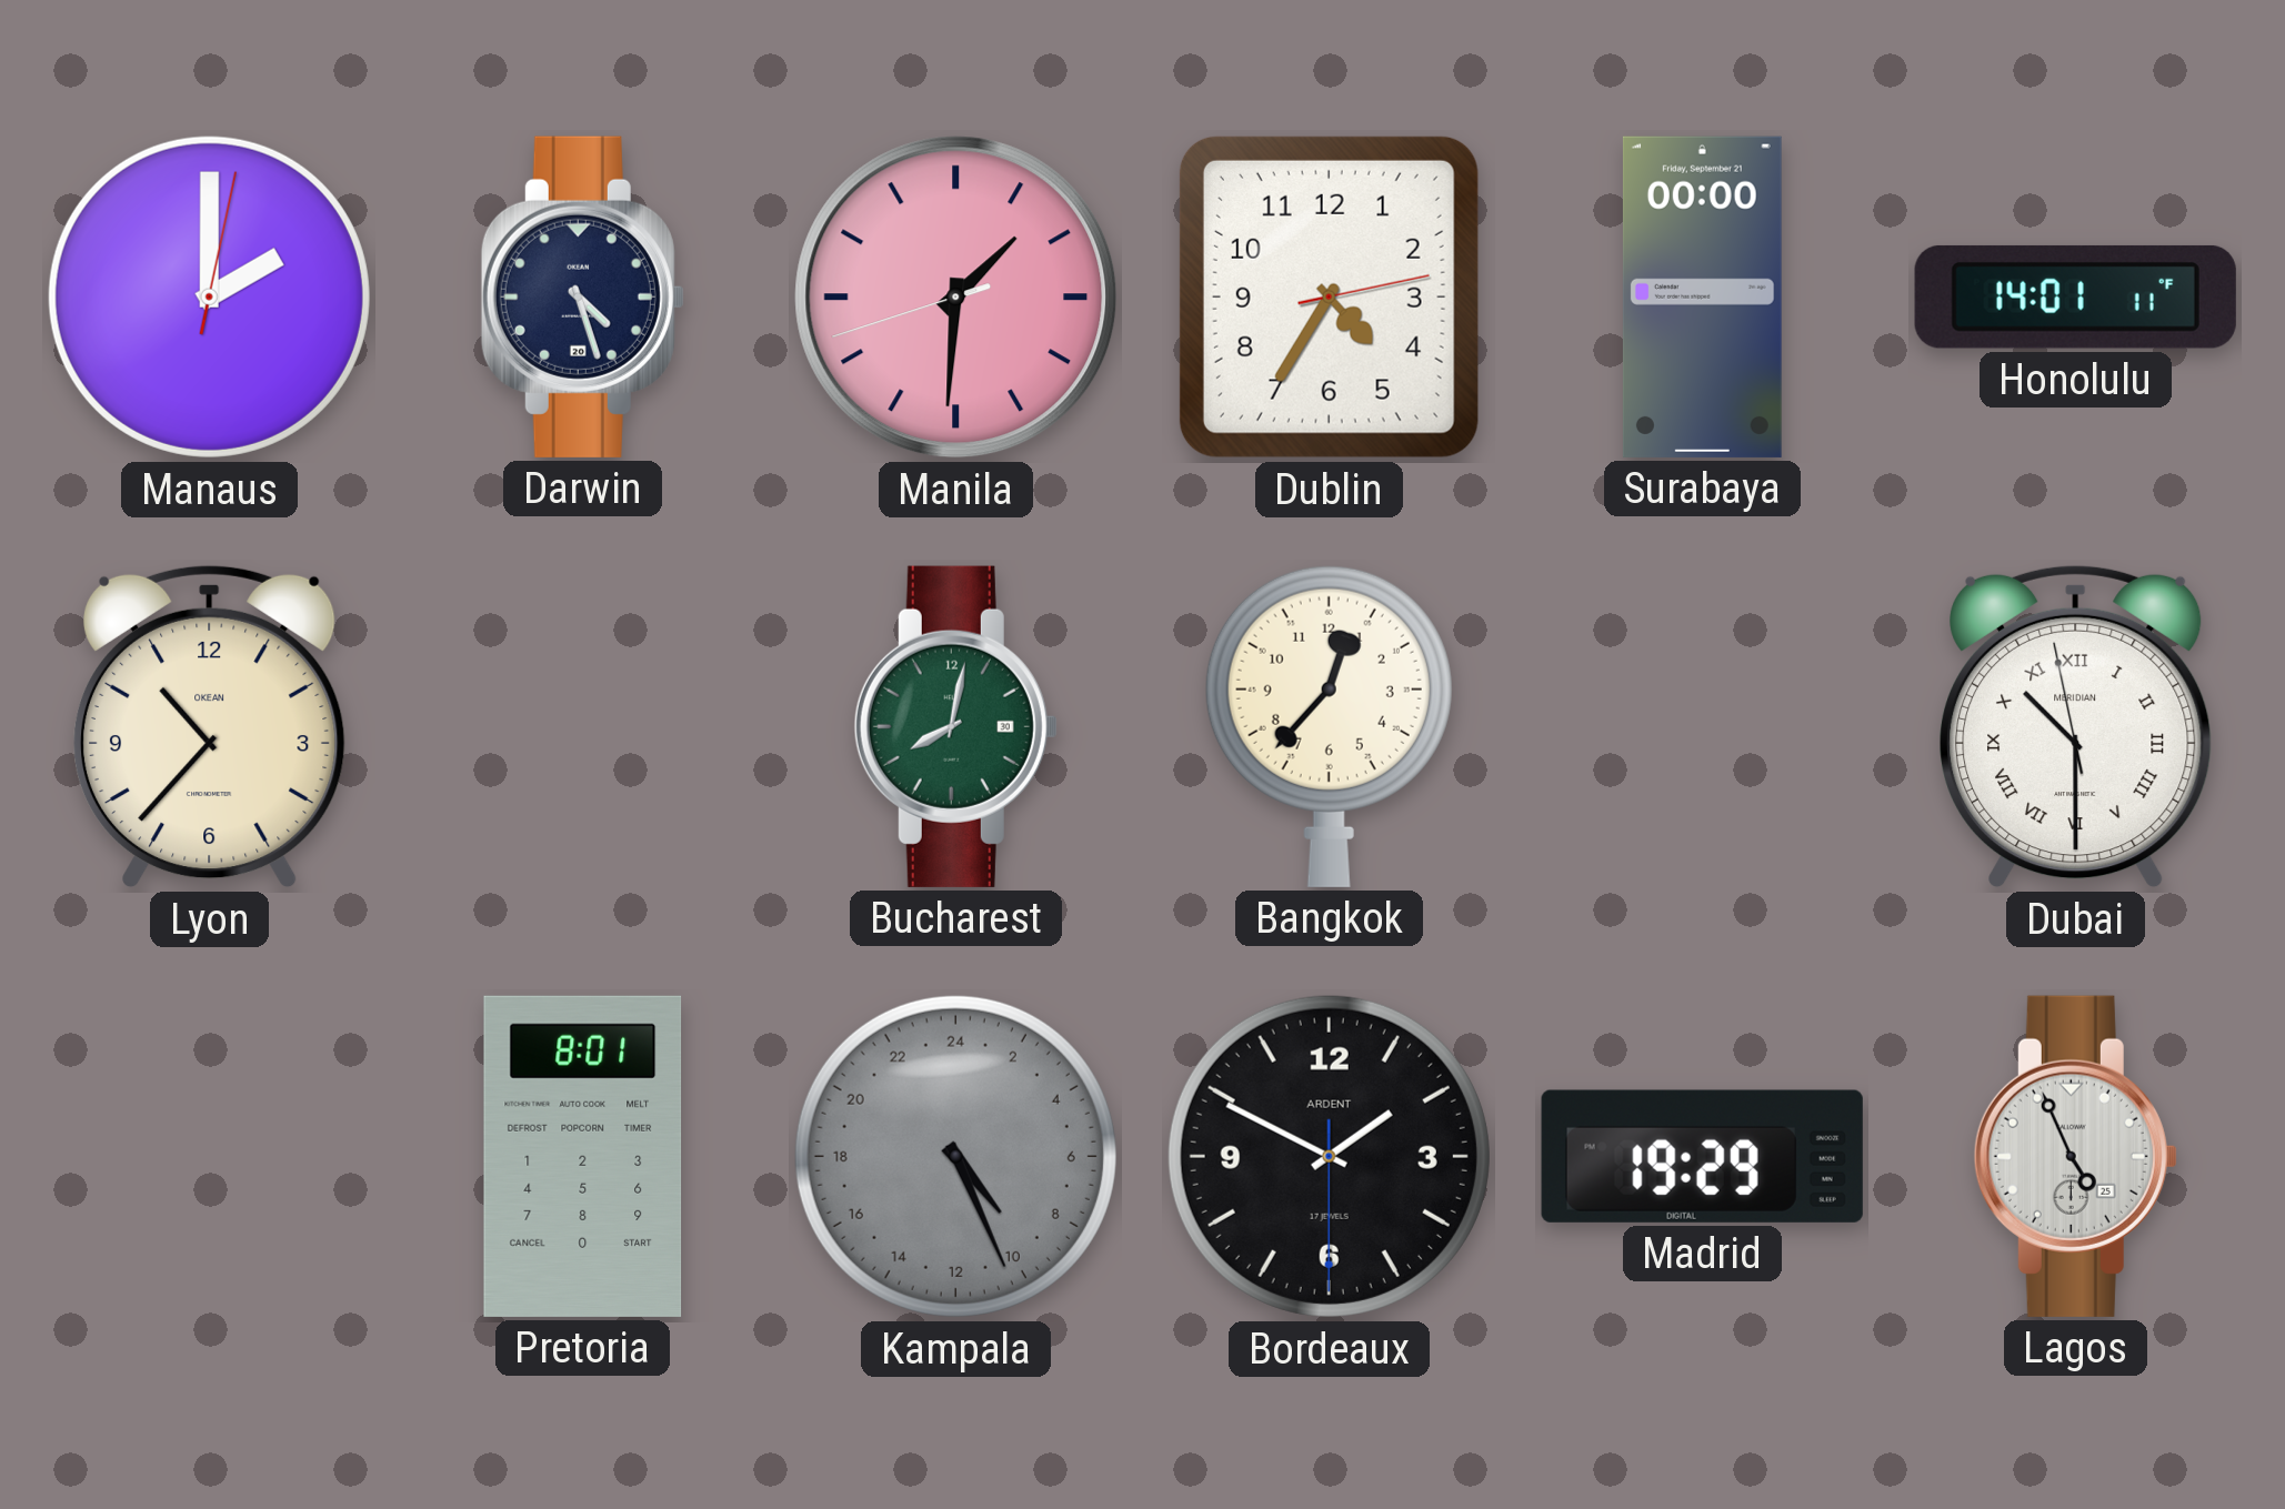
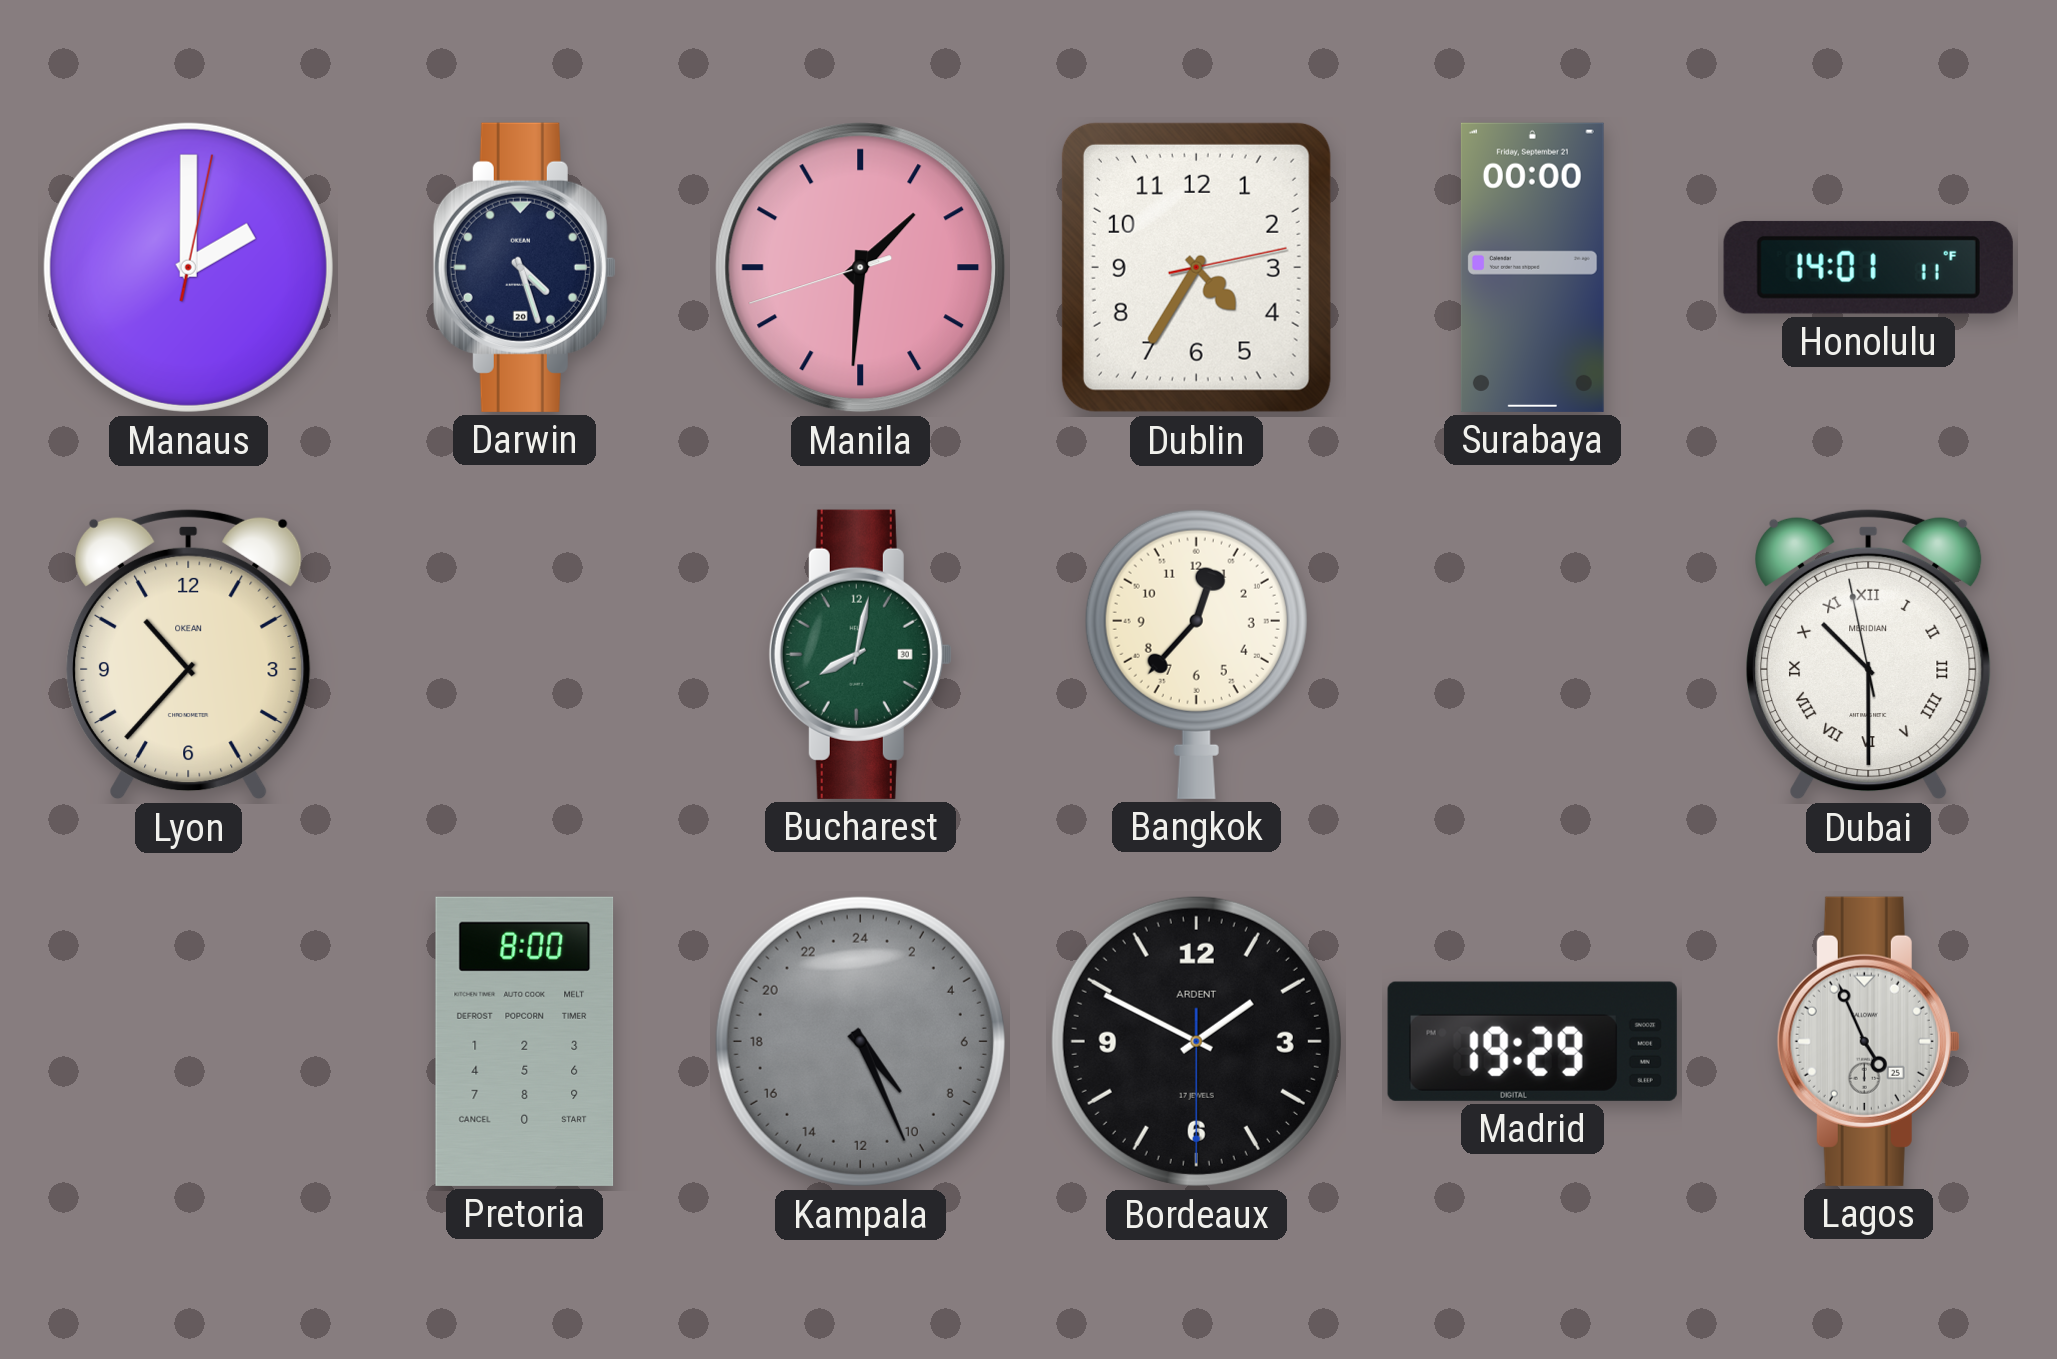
Pretoria: 8:01 -> 8:00
